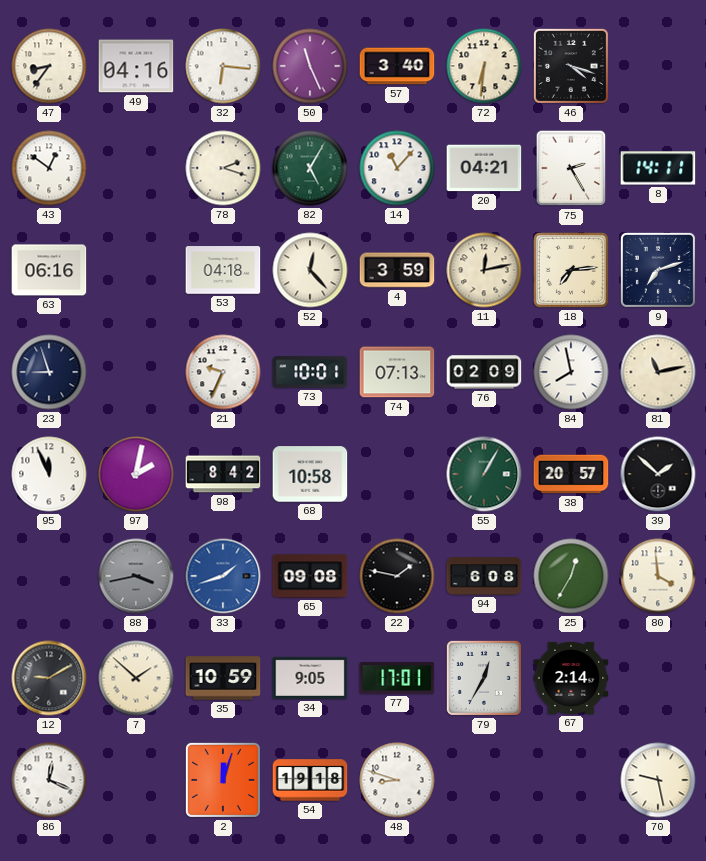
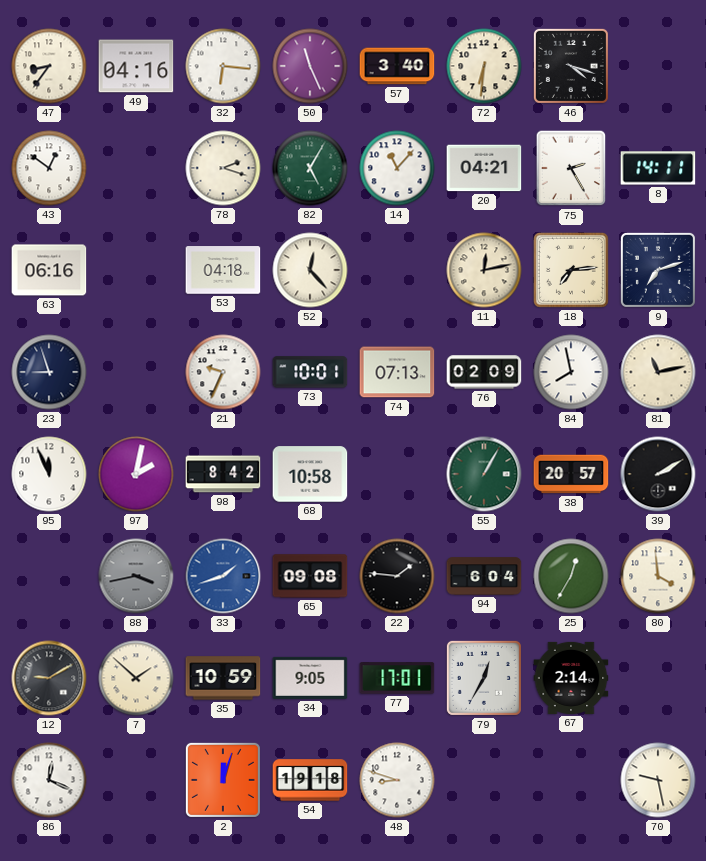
4: 3:59 -> none
39: 1:52 -> 2:10
22: 1:47 -> 1:46
94: 6:08 -> 6:04
